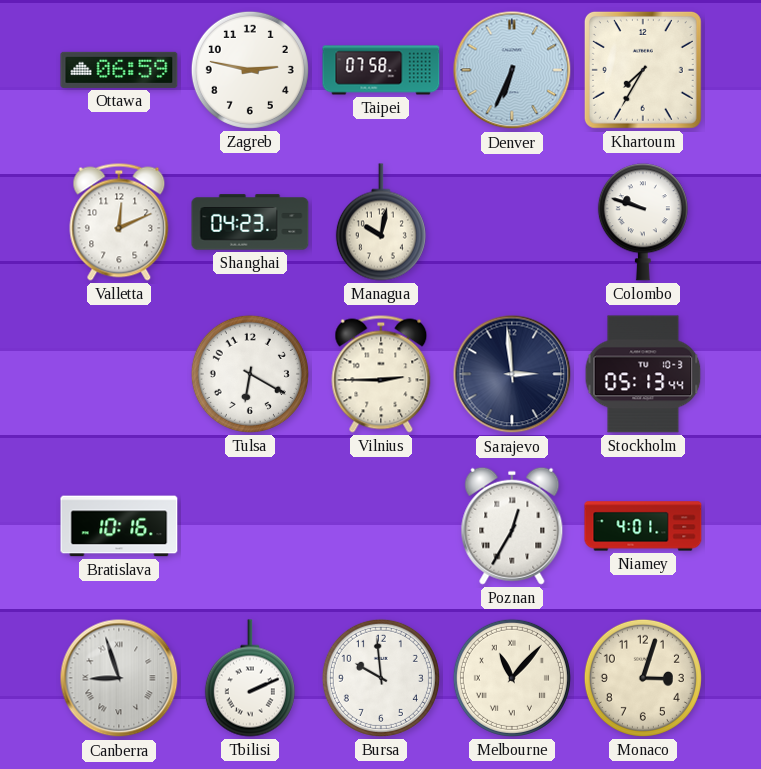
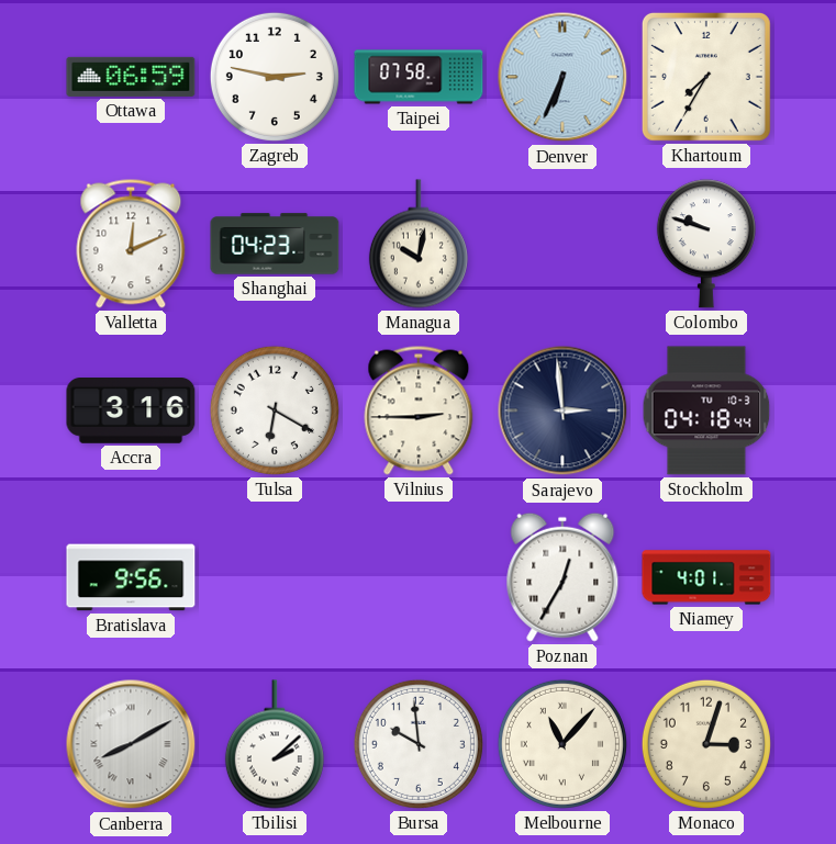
Accra: none -> 3:16
Stockholm: 05:13 -> 04:18
Bratislava: 10:16 -> 9:56
Canberra: 8:57 -> 8:10
Tbilisi: 2:11 -> 2:08
